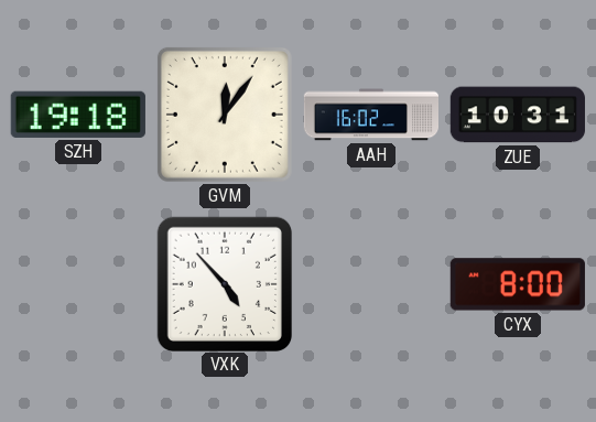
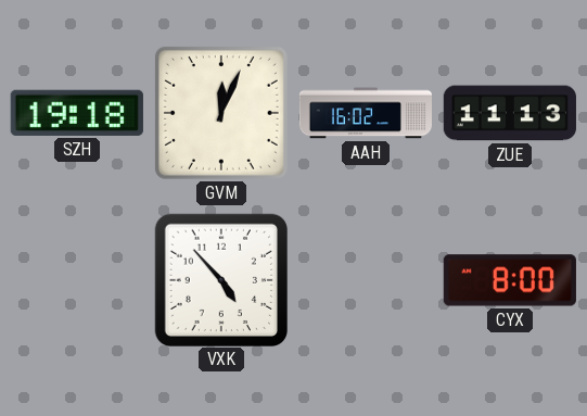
GVM: 12:06 -> 12:04
ZUE: 10:31 -> 11:13
